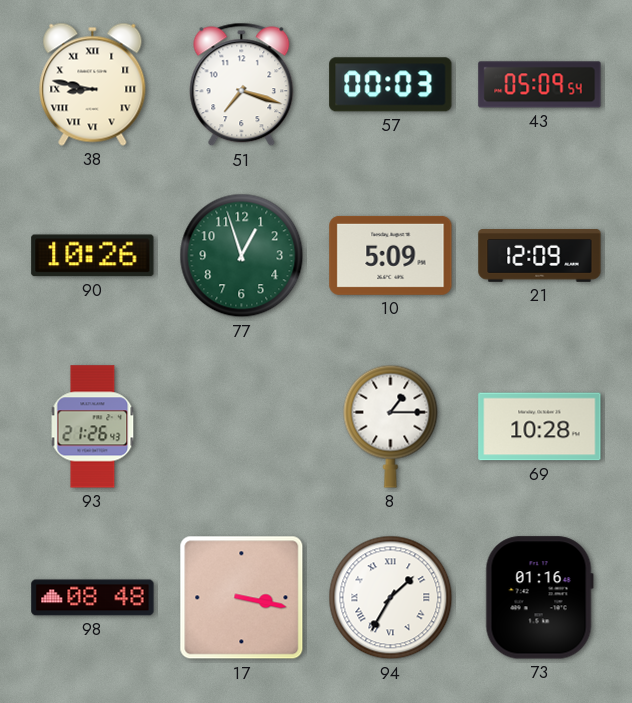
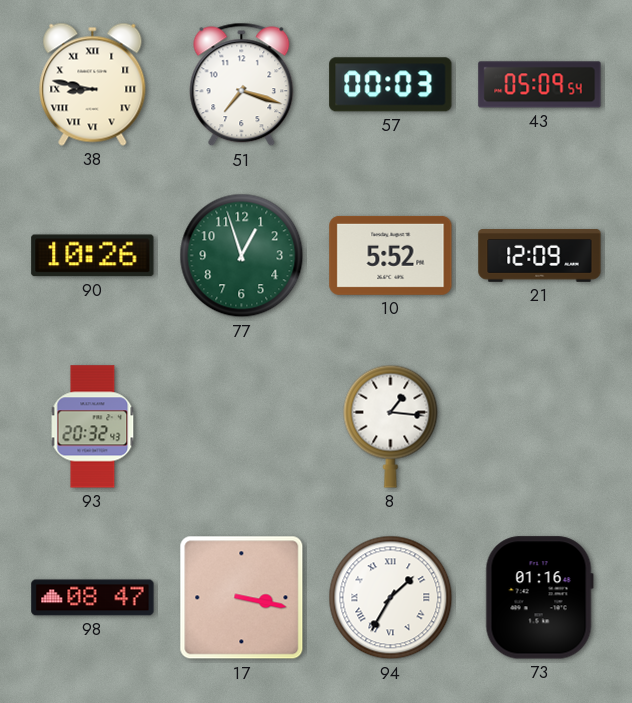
10: 5:09 -> 5:52
93: 21:26 -> 20:32
8: 1:15 -> 1:16
69: 10:28 -> none
98: 08:48 -> 08:47
